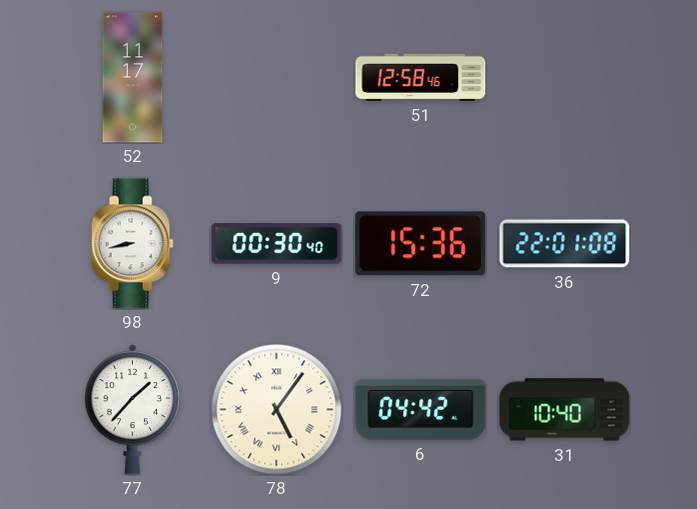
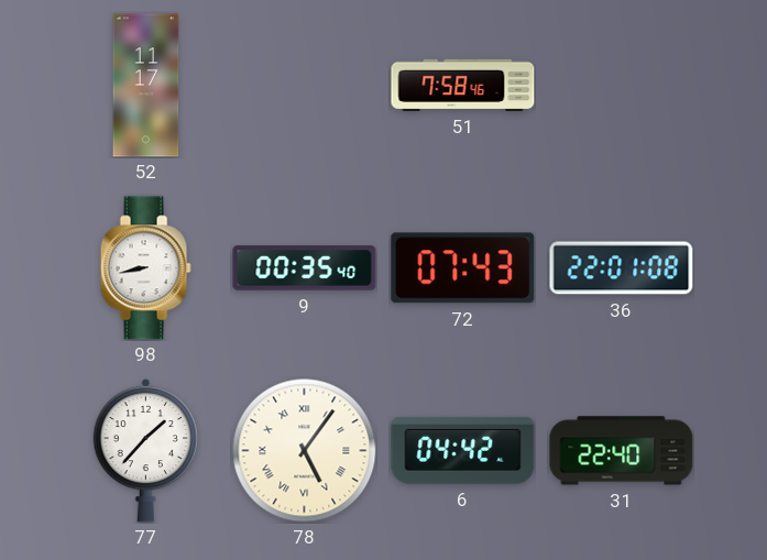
51: 12:58 -> 7:58
9: 00:30 -> 00:35
72: 15:36 -> 07:43
31: 10:40 -> 22:40
